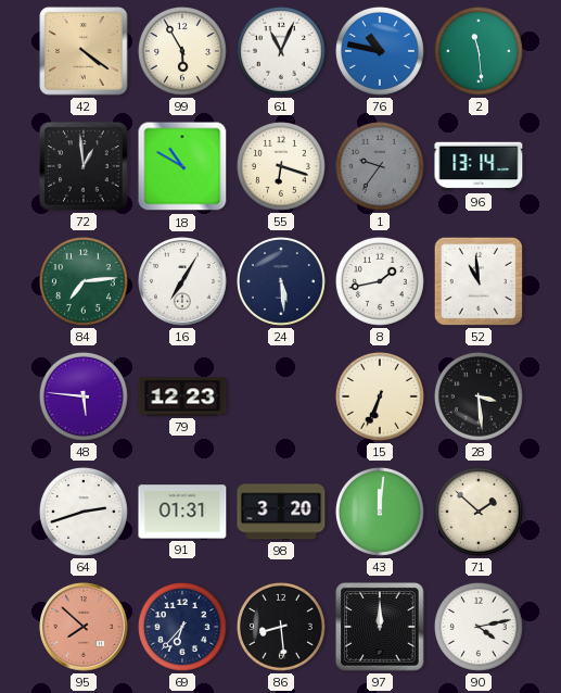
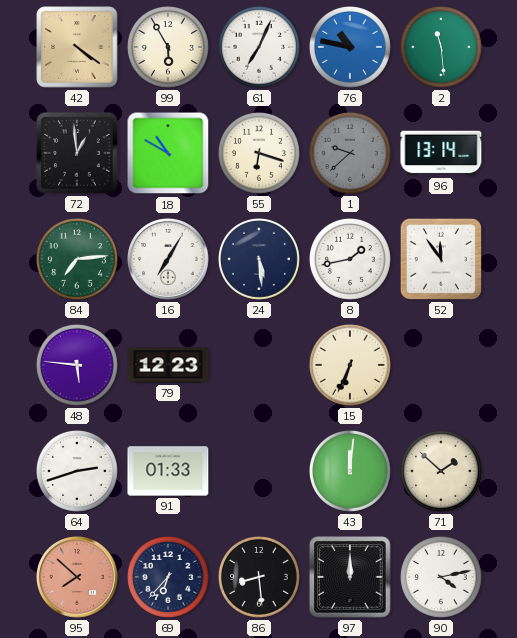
61: 11:04 -> 7:04
1: 9:36 -> 9:38
52: 10:59 -> 11:54
28: 3:29 -> none
91: 01:31 -> 01:33
98: 3:20 -> none
